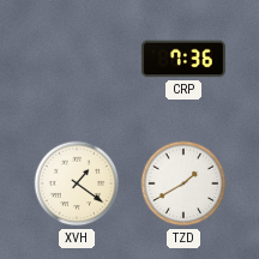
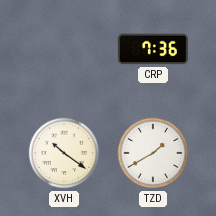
XVH: 1:21 -> 10:21
